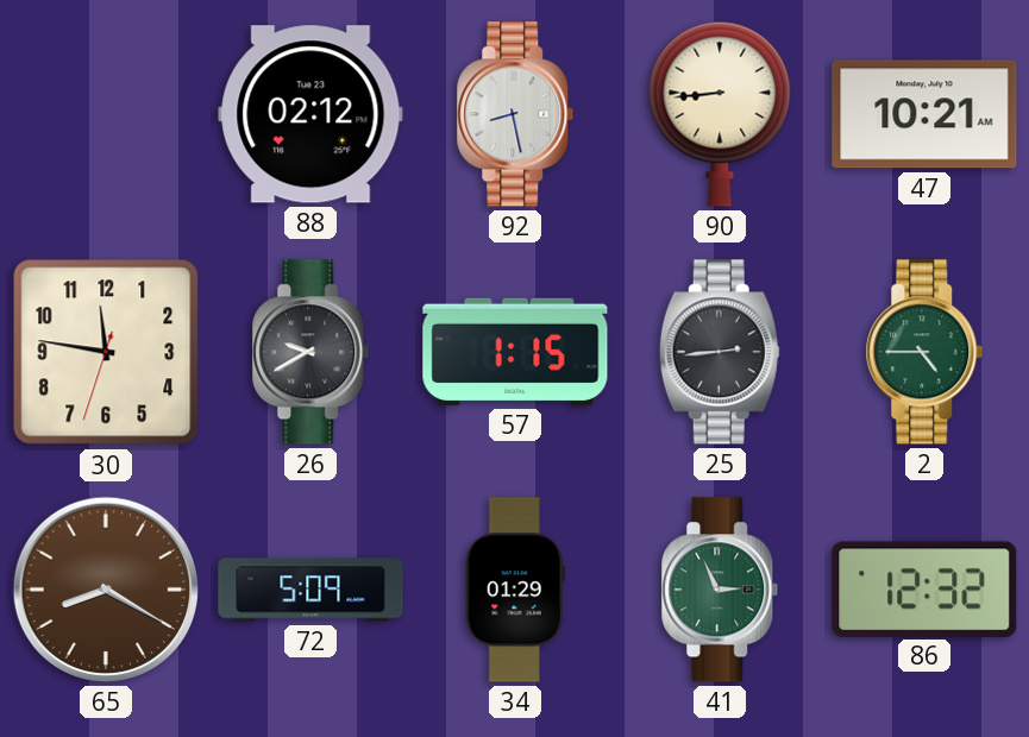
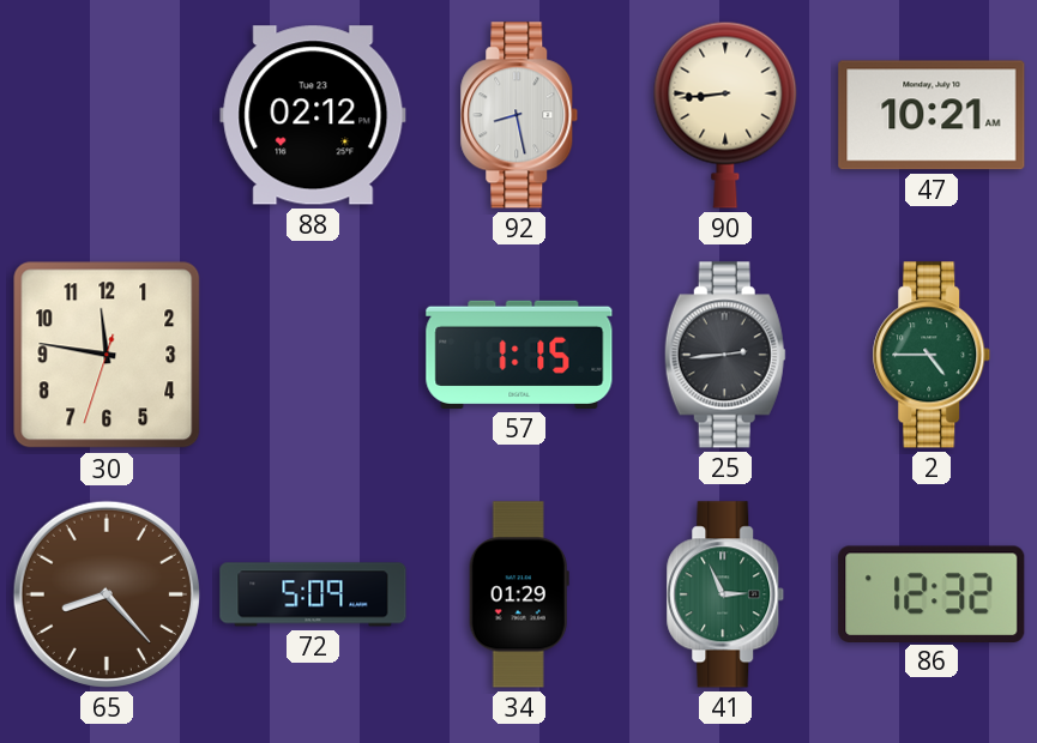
26: 9:40 -> none
65: 8:20 -> 8:23
